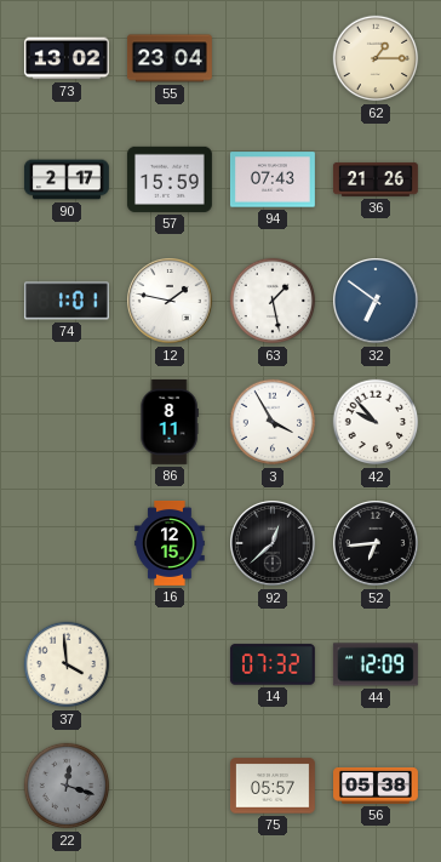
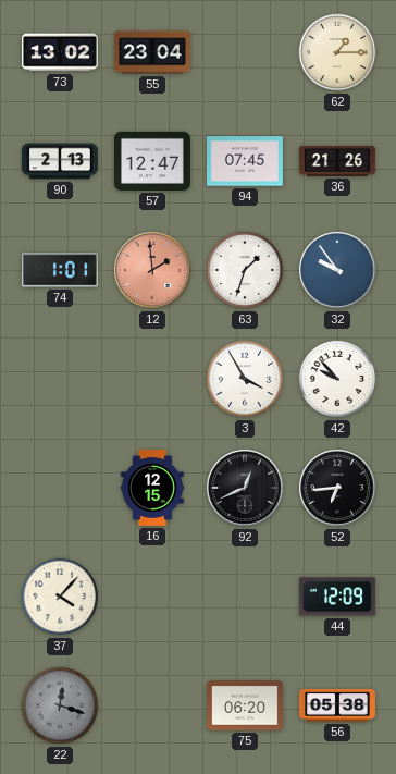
90: 2:17 -> 2:13
57: 15:59 -> 12:47
94: 07:43 -> 07:45
12: 1:47 -> 1:59
12 dial: white -> salmon
63: 1:28 -> 1:33
32: 6:51 -> 9:54
86: 8:11 -> none
92: 12:38 -> 12:41
37: 3:59 -> 4:07
14: 07:32 -> none
75: 05:57 -> 06:20
